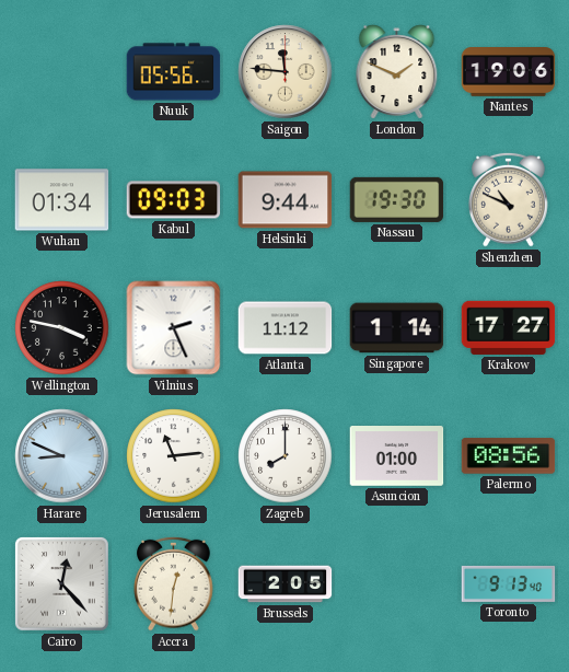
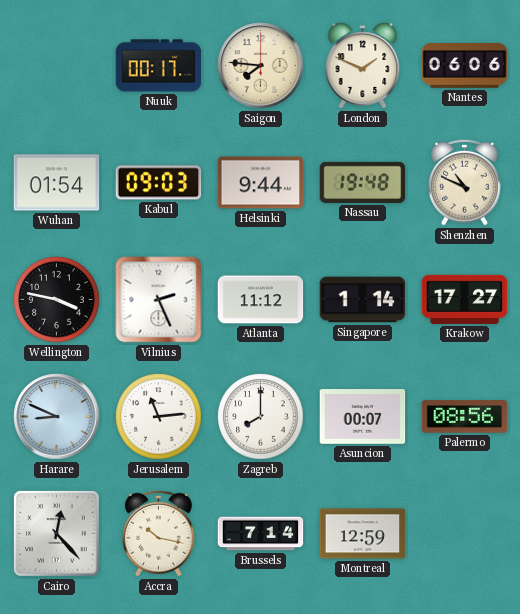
Nuuk: 05:56 -> 00:17
Saigon: 11:46 -> 7:46
Nantes: 19:06 -> 06:06
Wuhan: 01:34 -> 01:54
Nassau: 19:30 -> 19:48
Asuncion: 01:00 -> 00:07
Accra: 12:31 -> 10:17
Brussels: 2:05 -> 7:14
Montreal: none -> 12:59
Toronto: 9:13 -> none
